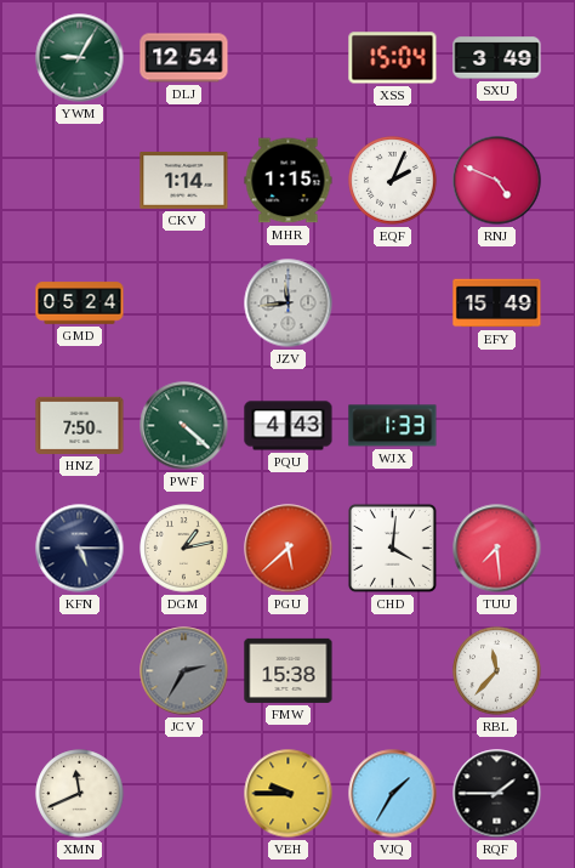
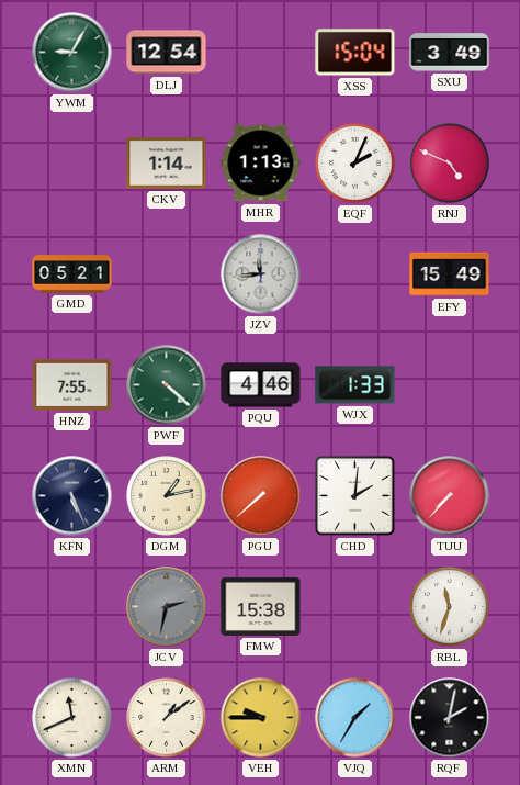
MHR: 1:15 -> 1:13
GMD: 05:24 -> 05:21
HNZ: 7:50 -> 7:55
PQU: 4:43 -> 4:46
KFN: 5:15 -> 5:26
PGU: 5:38 -> 7:38
CHD: 4:01 -> 2:01
TUU: 7:29 -> 7:37
JCV: 2:35 -> 2:32
RBL: 11:37 -> 11:33
ARM: none -> 1:09
RQF: 1:45 -> 2:02
